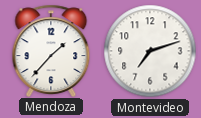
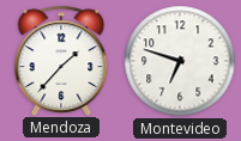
Montevideo: 7:12 -> 6:48
